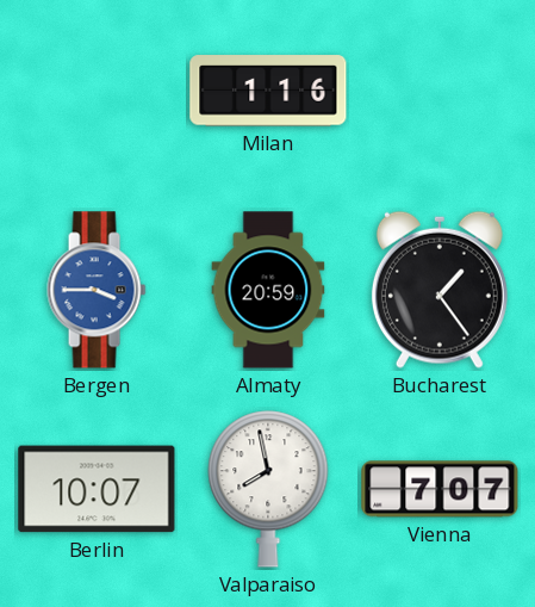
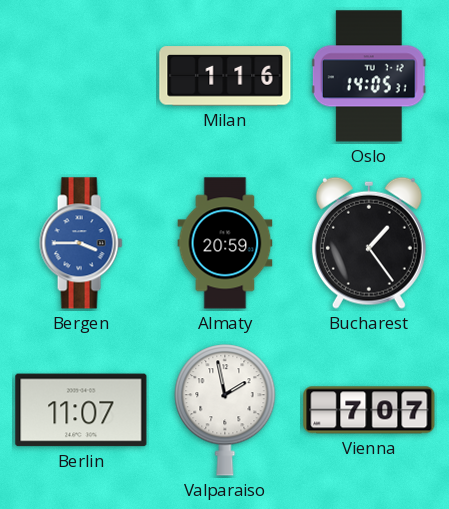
Oslo: none -> 14:05
Berlin: 10:07 -> 11:07
Valparaiso: 7:58 -> 1:58
